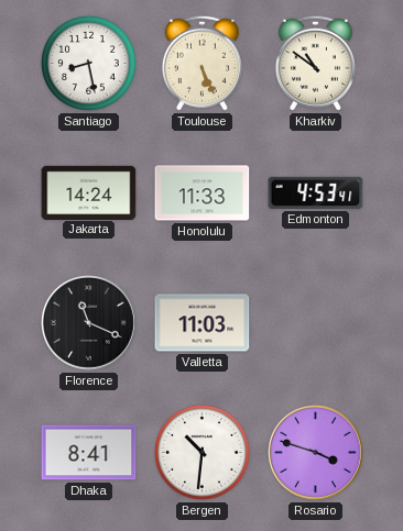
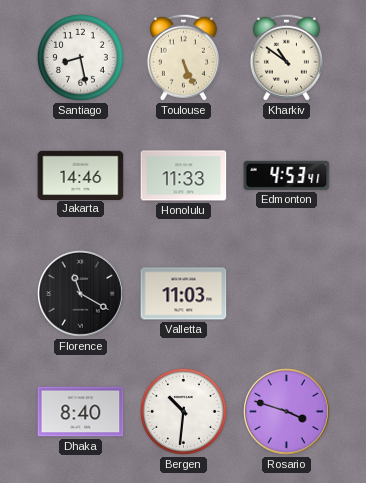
Jakarta: 14:24 -> 14:46
Florence: 11:19 -> 11:20
Dhaka: 8:41 -> 8:40
